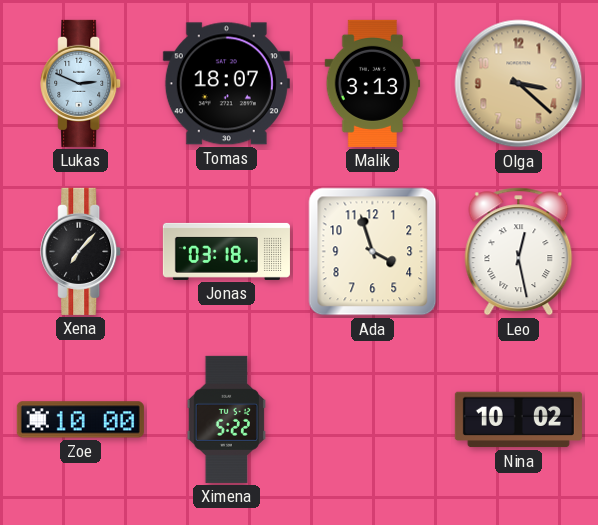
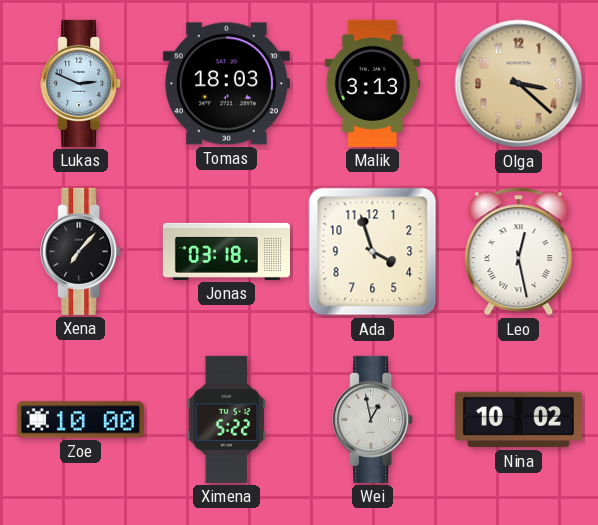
Tomas: 18:07 -> 18:03
Wei: none -> 12:58
